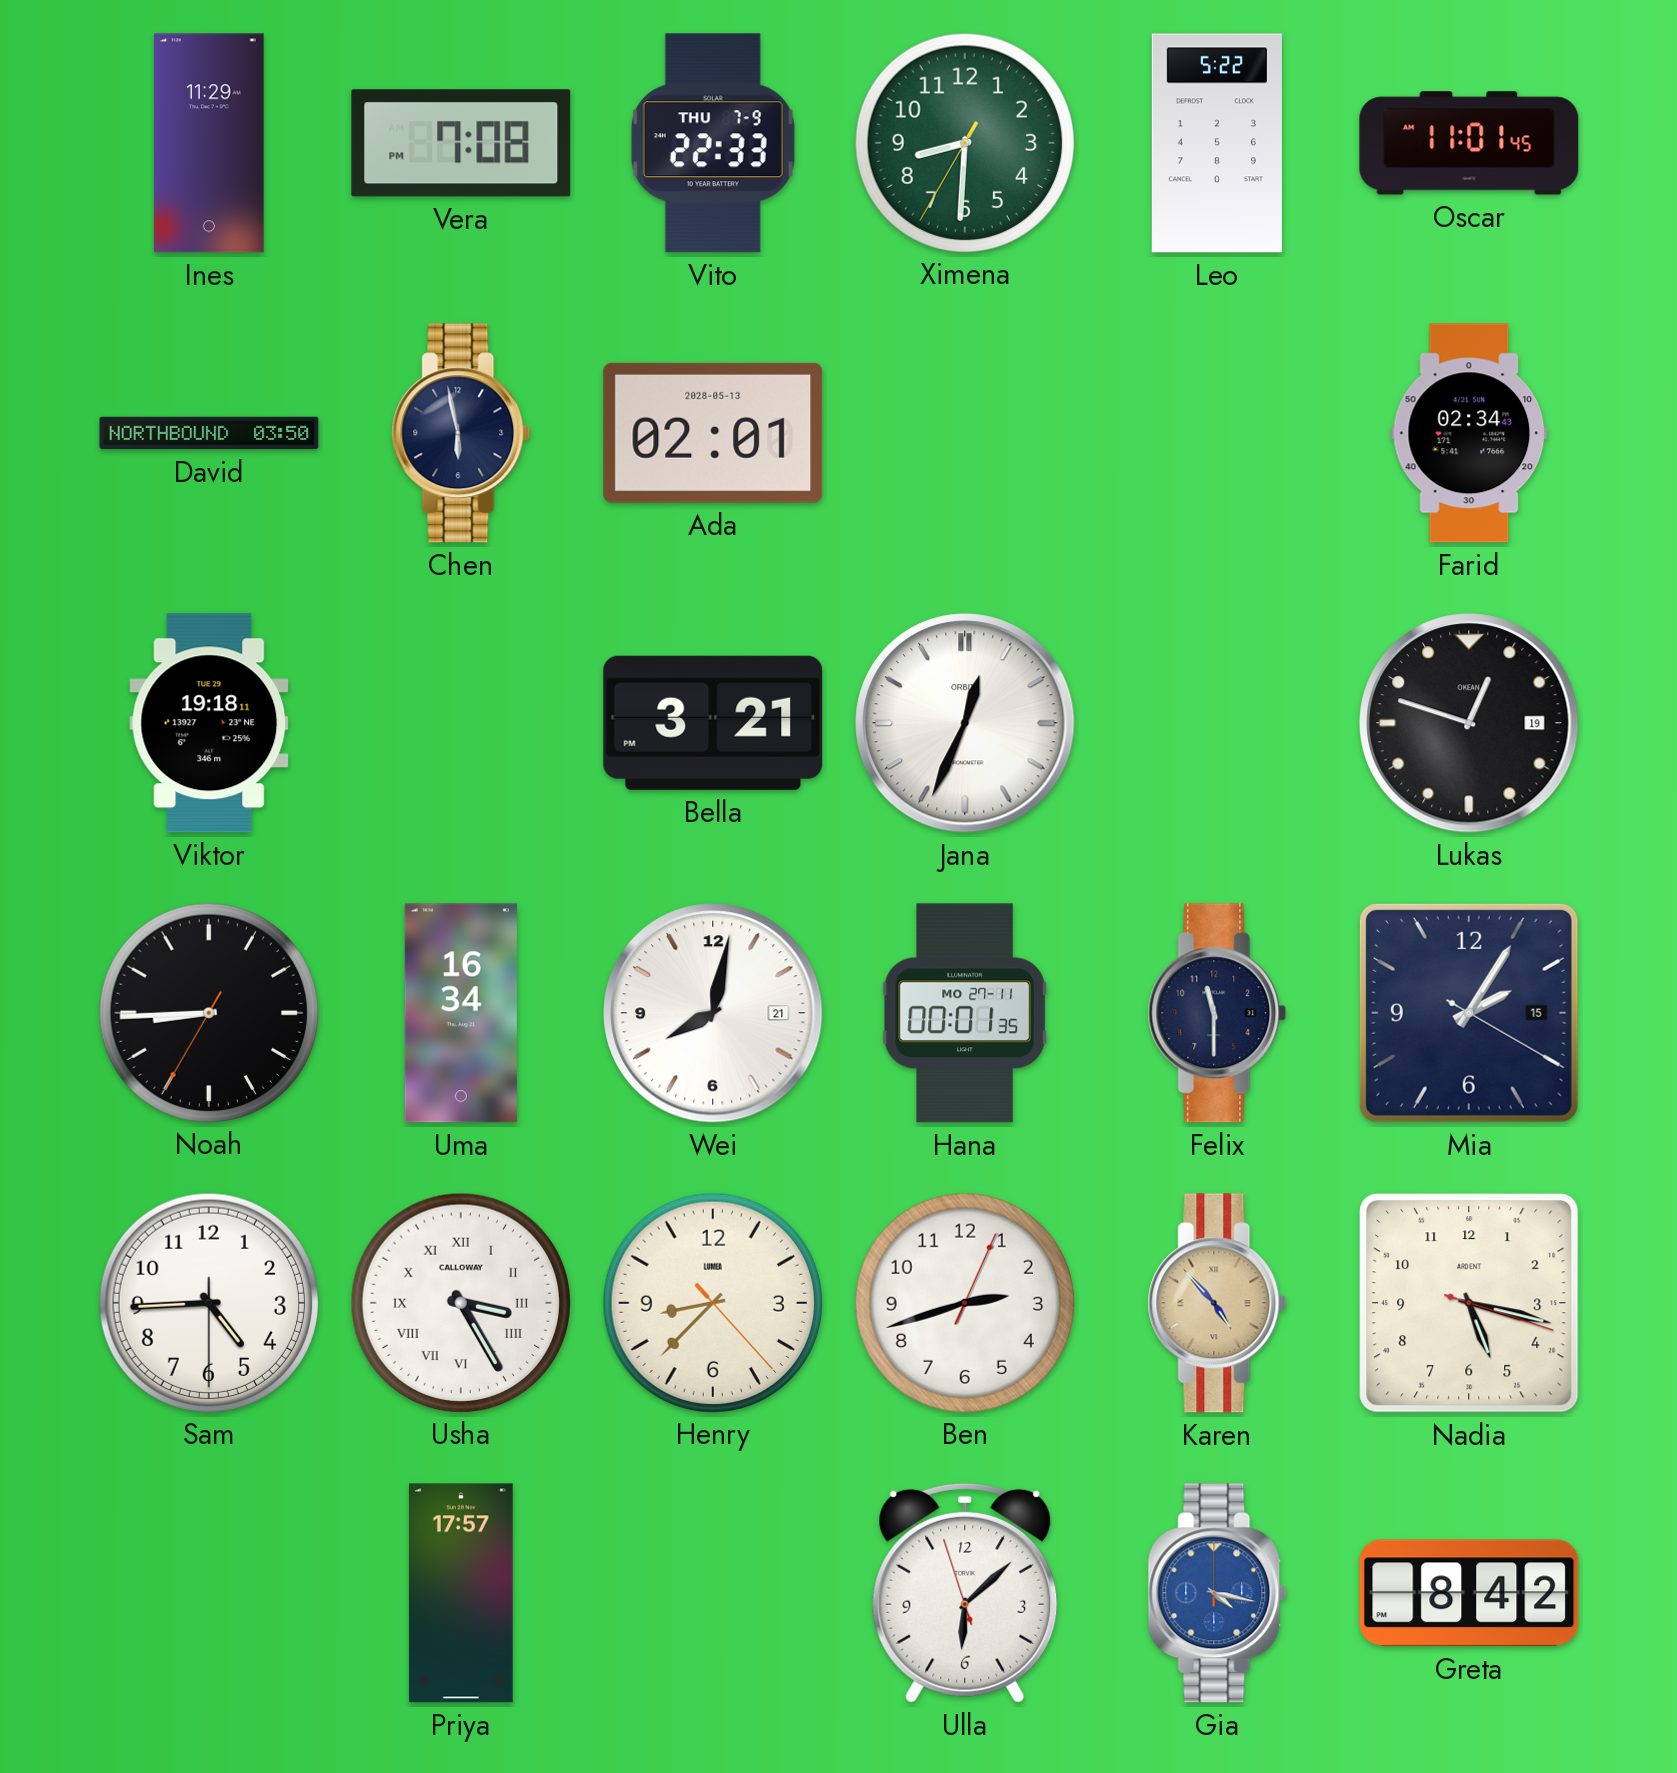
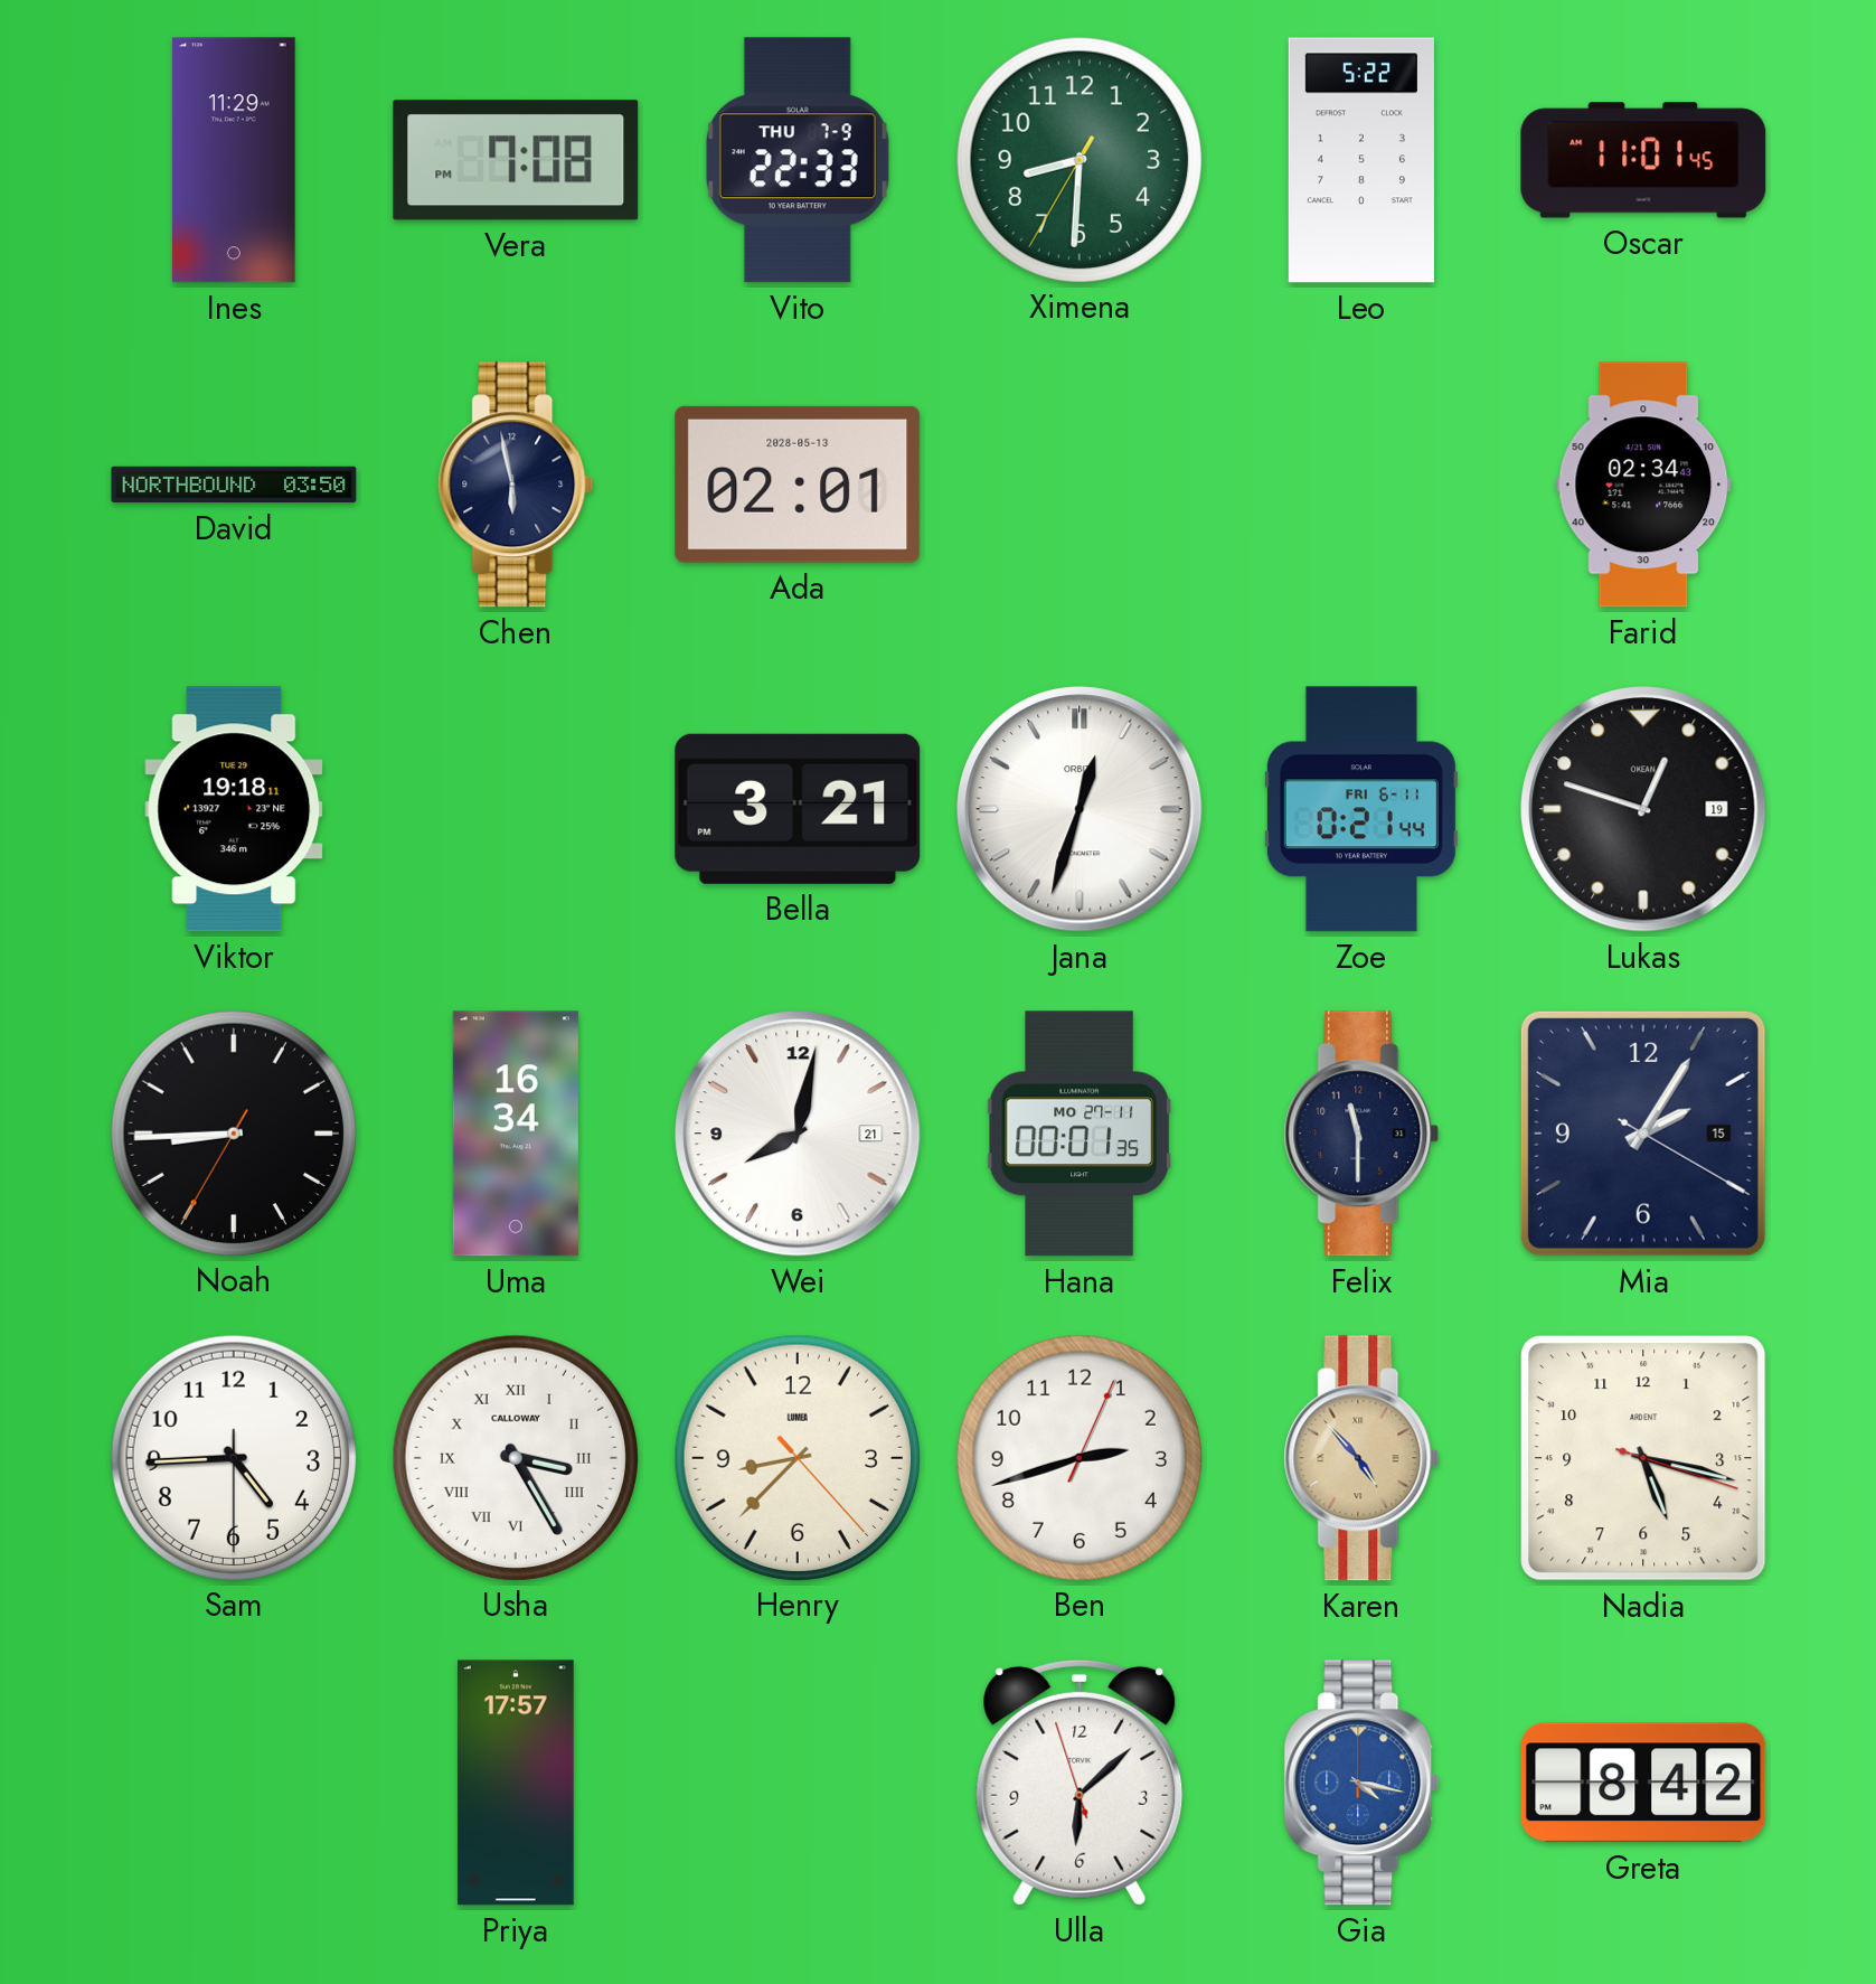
Jana: 12:34 -> 12:33
Zoe: none -> 0:21
